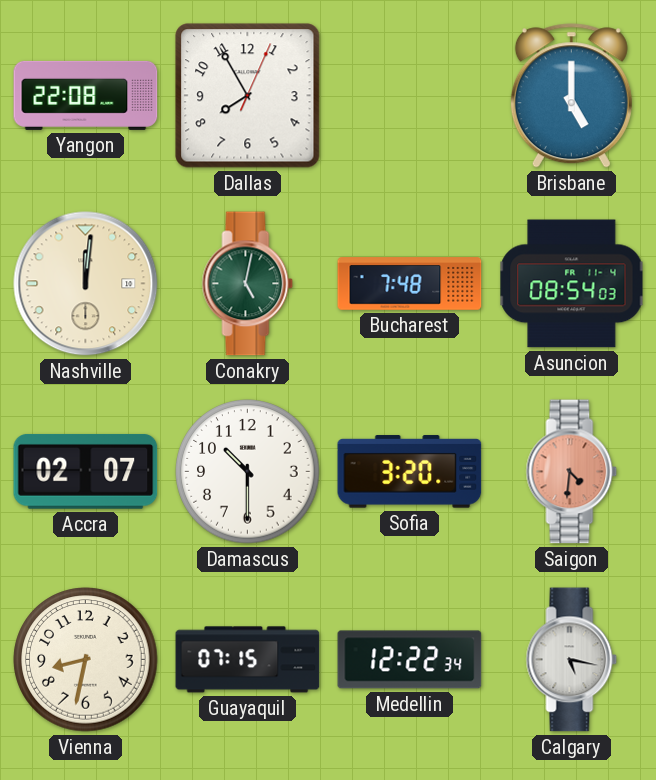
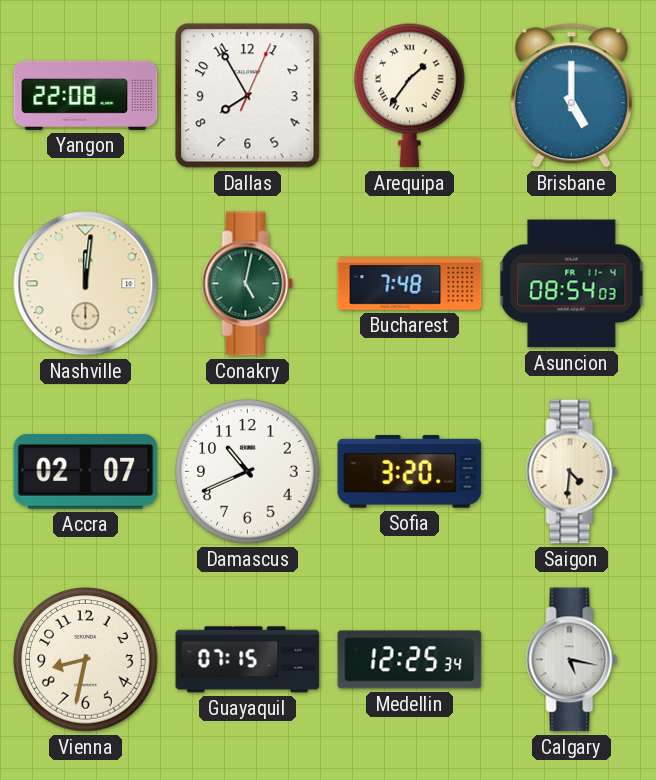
Arequipa: none -> 1:36
Damascus: 10:30 -> 10:41
Saigon dial: salmon -> cream
Medellin: 12:22 -> 12:25
